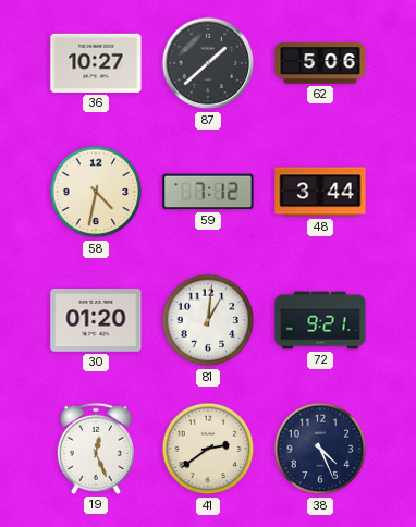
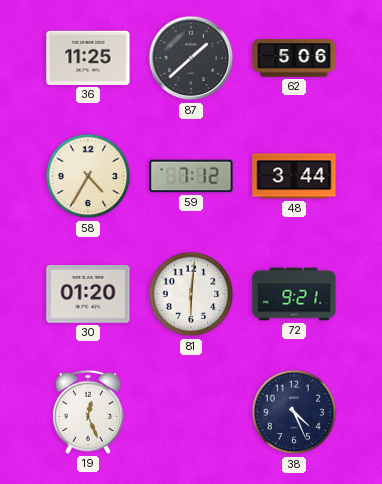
36: 10:27 -> 11:25
58: 4:32 -> 4:35
81: 1:01 -> 6:01
41: 2:39 -> none
